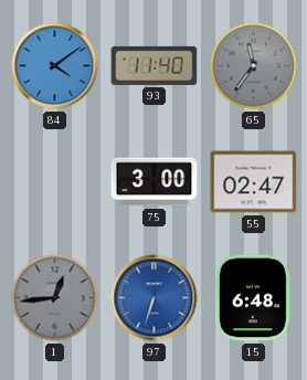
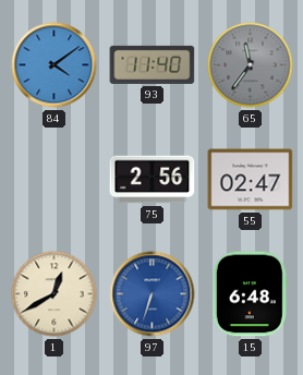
75: 3:00 -> 2:56
1: 12:44 -> 12:40
1 dial: grey -> cream
